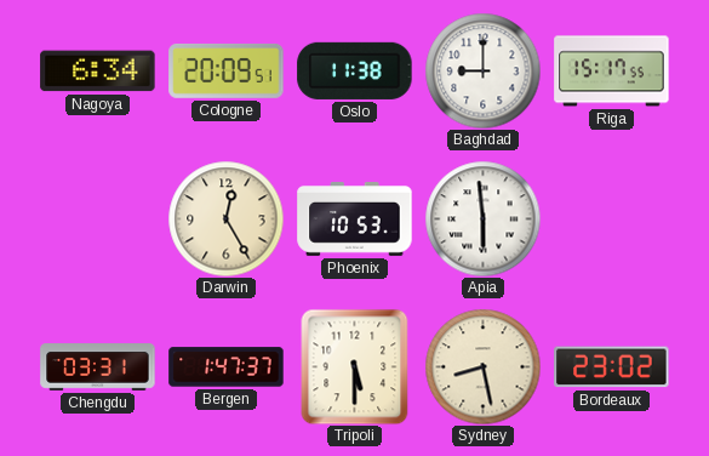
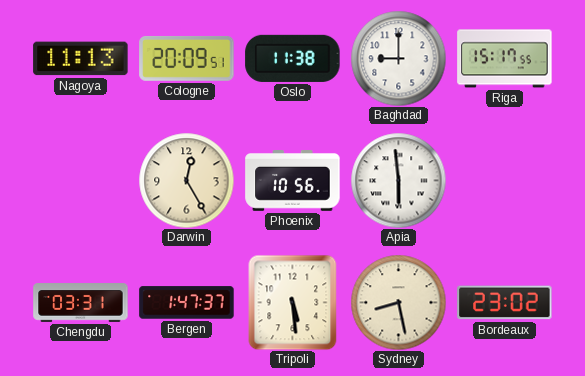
Nagoya: 6:34 -> 11:13
Phoenix: 10:53 -> 10:56
Tripoli: 5:30 -> 5:29
